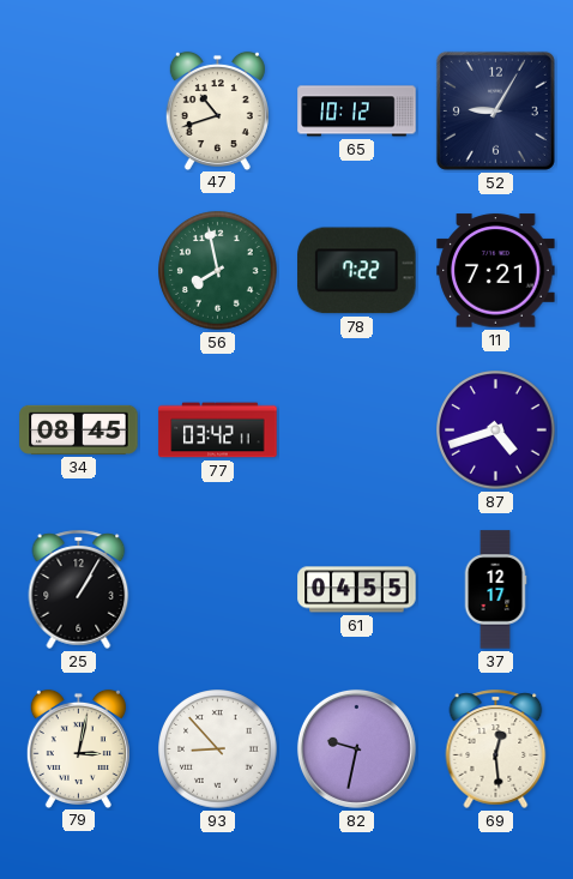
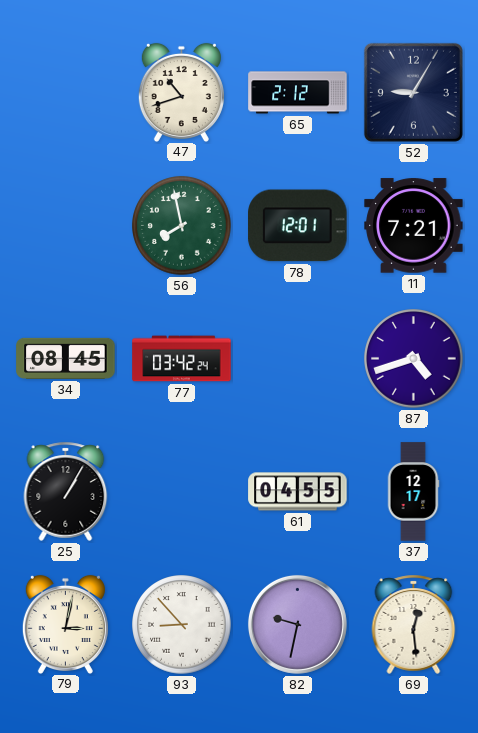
65: 10:12 -> 2:12
78: 7:22 -> 12:01
77: 03:42:11 -> 03:42:24
